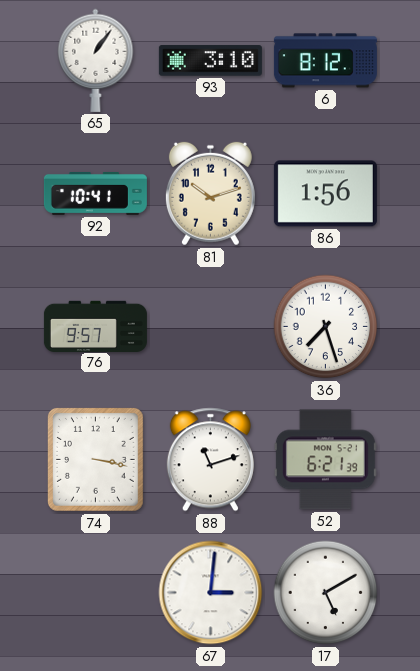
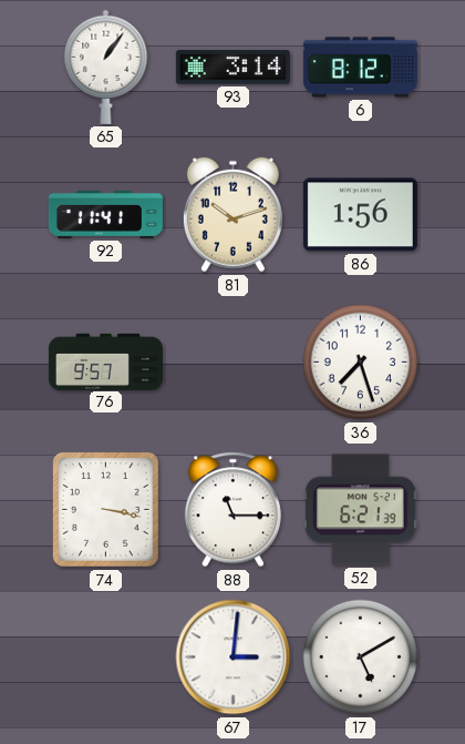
93: 3:10 -> 3:14
92: 10:41 -> 11:41
88: 11:12 -> 11:15
